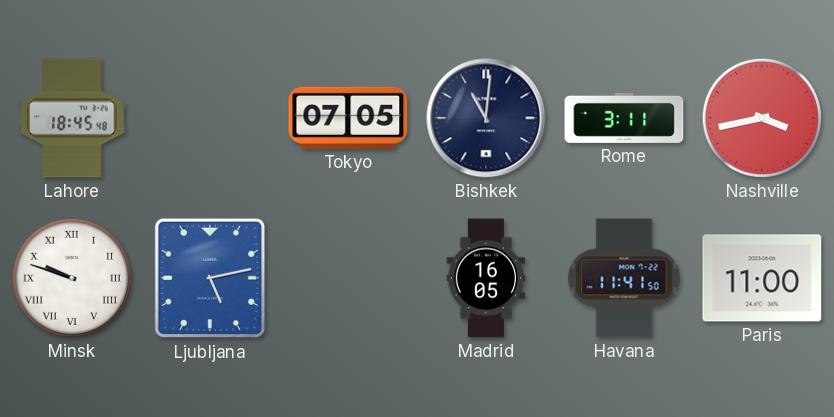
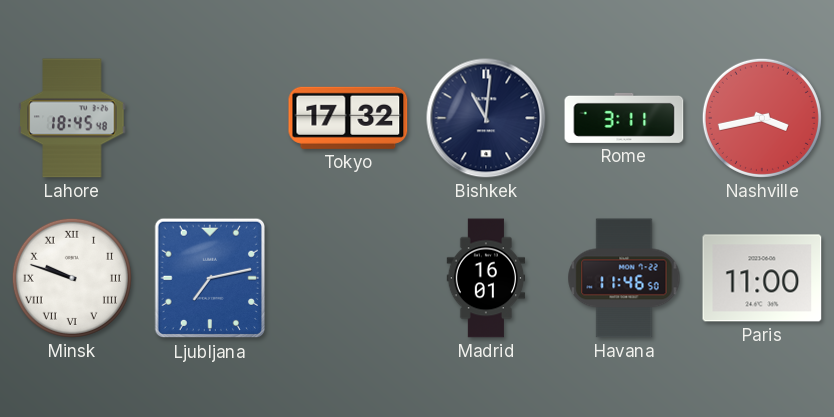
Tokyo: 07:05 -> 17:32
Ljubljana: 5:13 -> 7:13
Madrid: 16:05 -> 16:01
Havana: 11:41 -> 11:46
